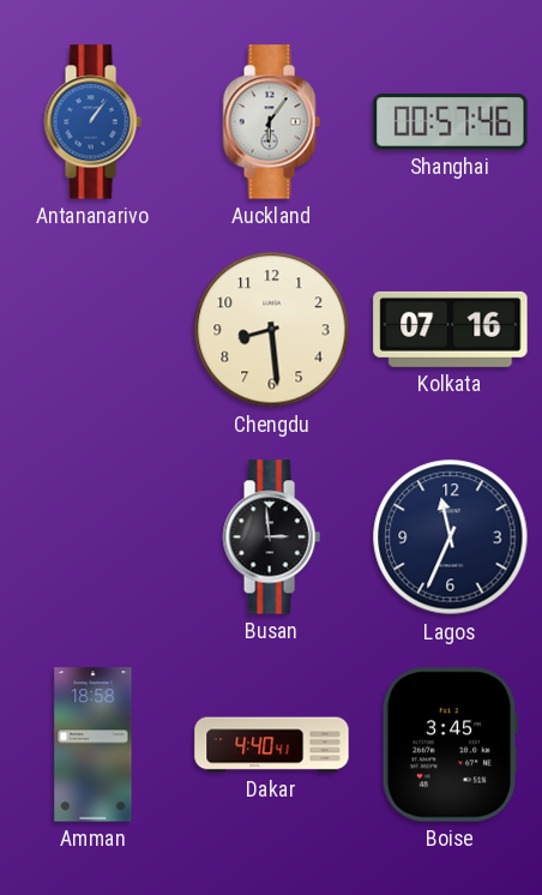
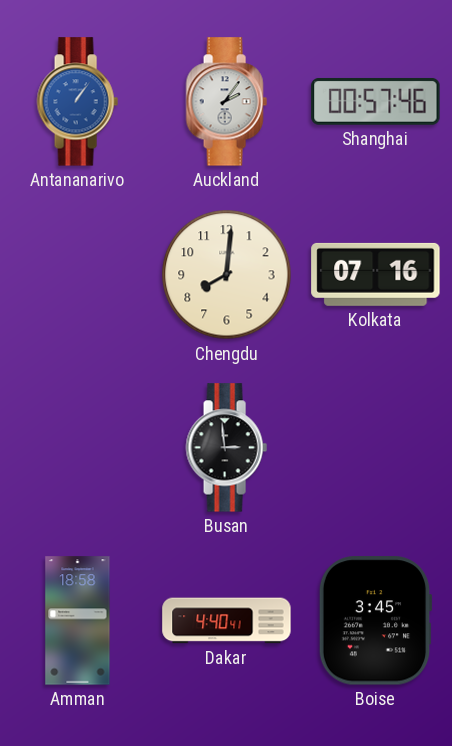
Auckland: 6:06 -> 2:06
Chengdu: 8:29 -> 8:01
Lagos: 11:34 -> none
